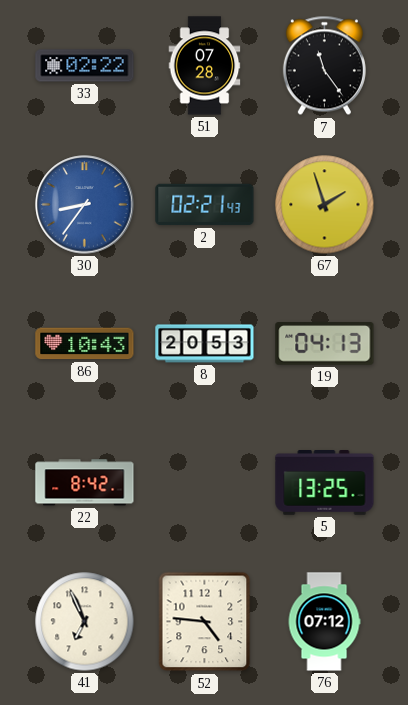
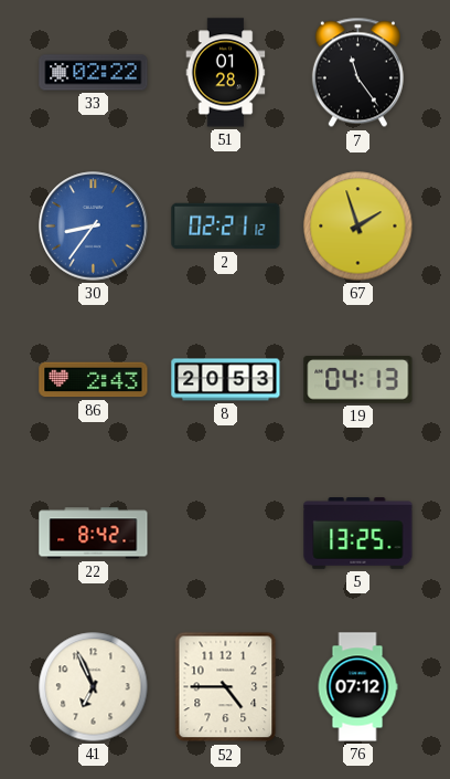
51: 07:28 -> 01:28
2: 02:21:43 -> 02:21:12
86: 10:43 -> 2:43
52: 4:46 -> 4:45
